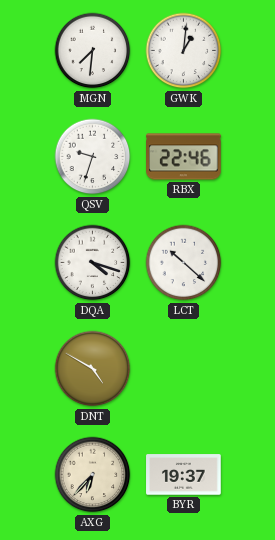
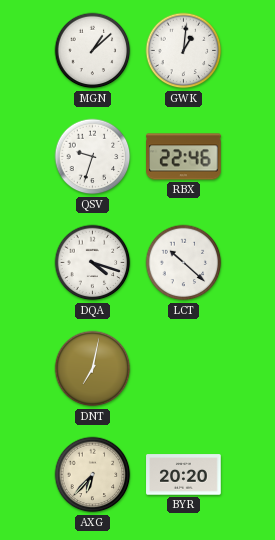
MGN: 7:31 -> 1:08
DNT: 4:50 -> 7:02
BYR: 19:37 -> 20:20
